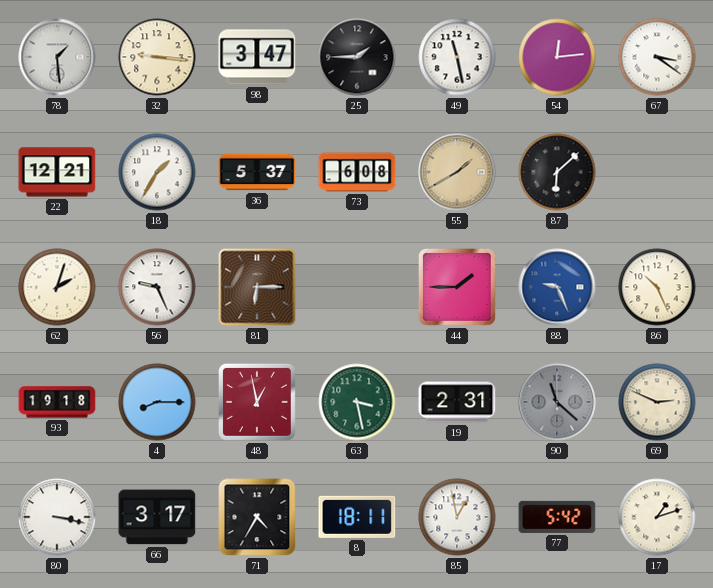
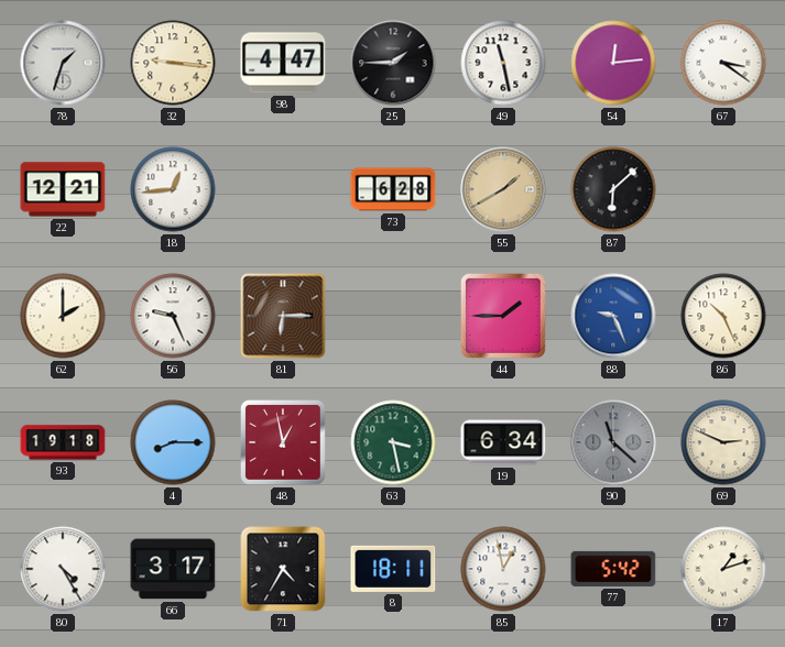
78: 1:29 -> 1:33
98: 3:47 -> 4:47
18: 1:35 -> 12:44
36: 5:37 -> none
73: 6:08 -> 6:28
62: 2:03 -> 2:00
19: 2:31 -> 6:34
80: 3:17 -> 4:25
